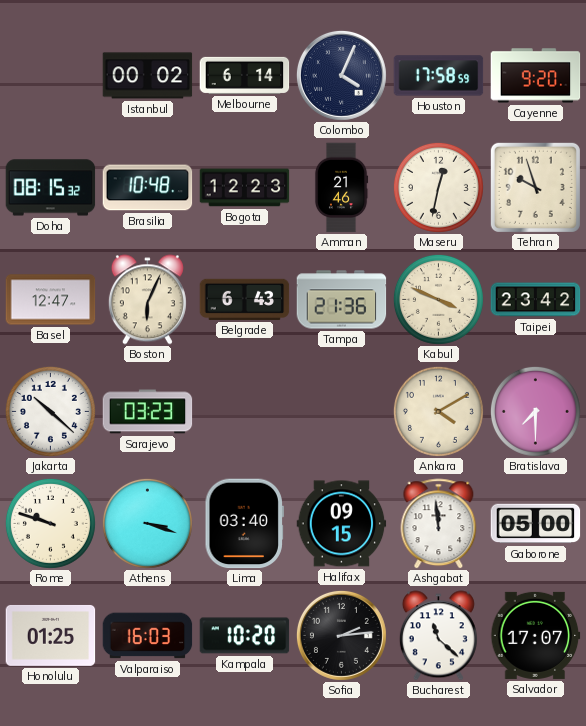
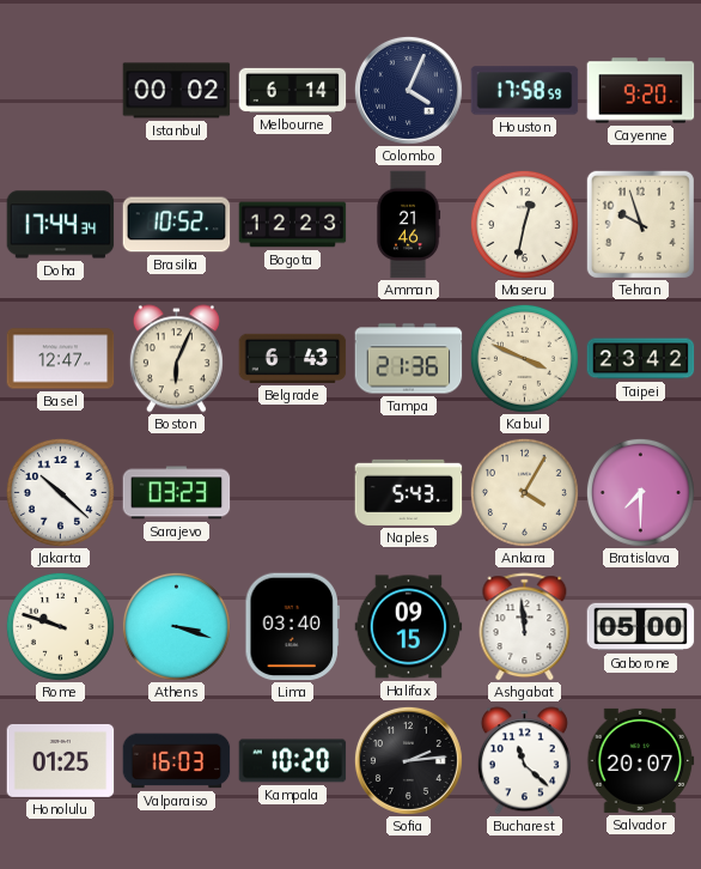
Doha: 08:15 -> 17:44
Brasilia: 10:48 -> 10:52
Naples: none -> 5:43
Ankara: 4:10 -> 4:05
Salvador: 17:07 -> 20:07
